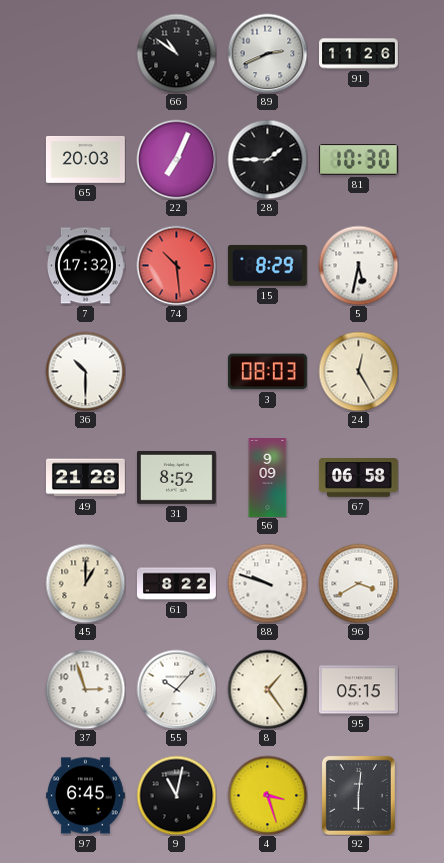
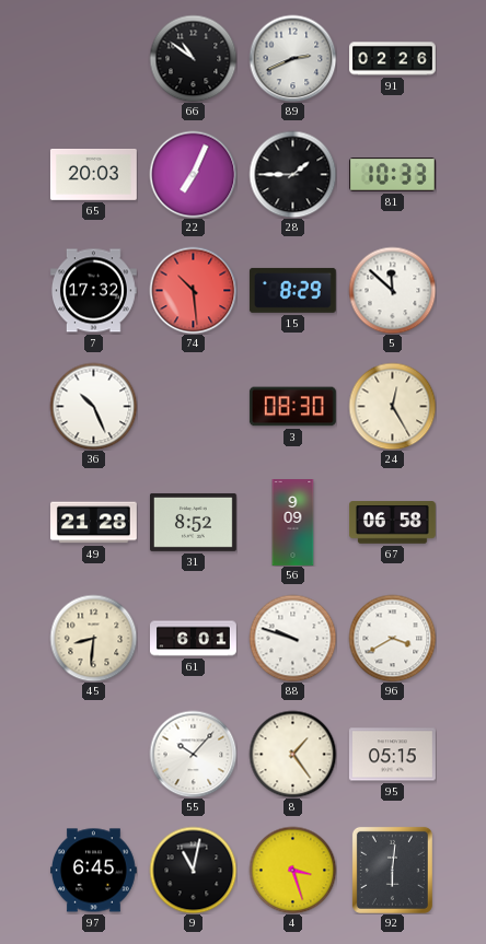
91: 11:26 -> 02:26
81: 10:30 -> 10:33
5: 5:32 -> 11:52
36: 10:30 -> 10:26
3: 08:03 -> 08:30
45: 1:00 -> 8:31
61: 8:22 -> 6:01
37: 2:57 -> none
